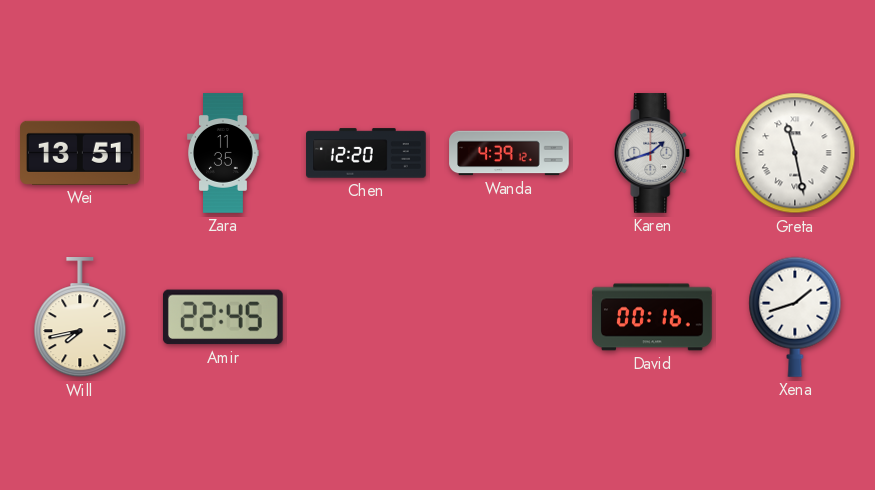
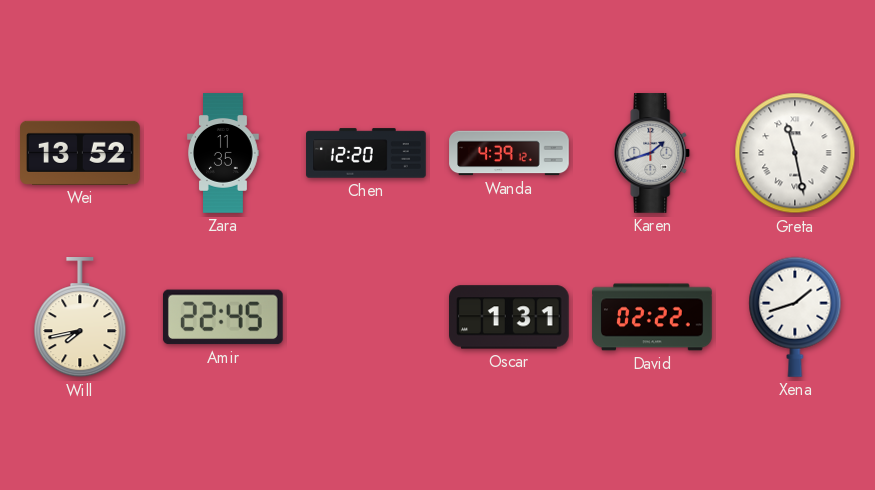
Wei: 13:51 -> 13:52
Oscar: none -> 1:31
David: 00:16 -> 02:22
